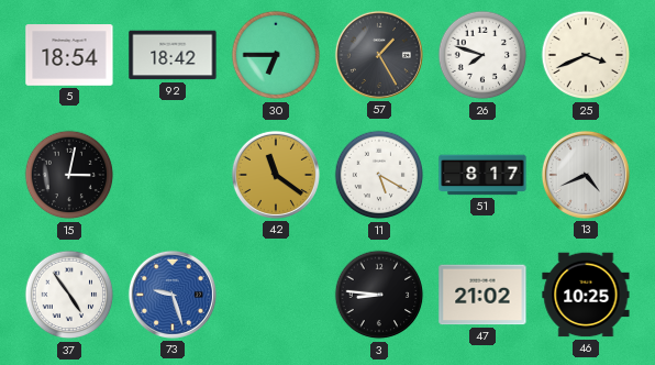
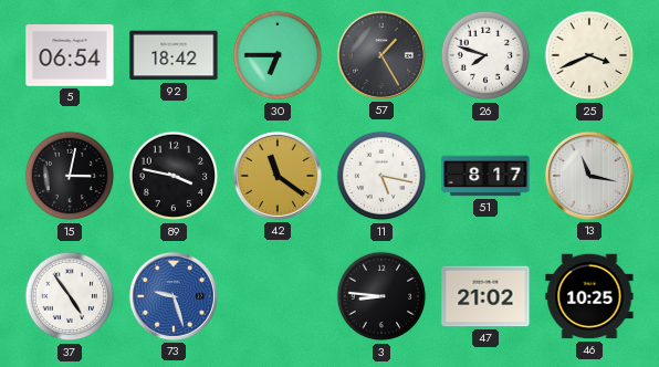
5: 18:54 -> 06:54
89: none -> 3:47
11: 5:20 -> 5:17
13: 4:41 -> 11:17
